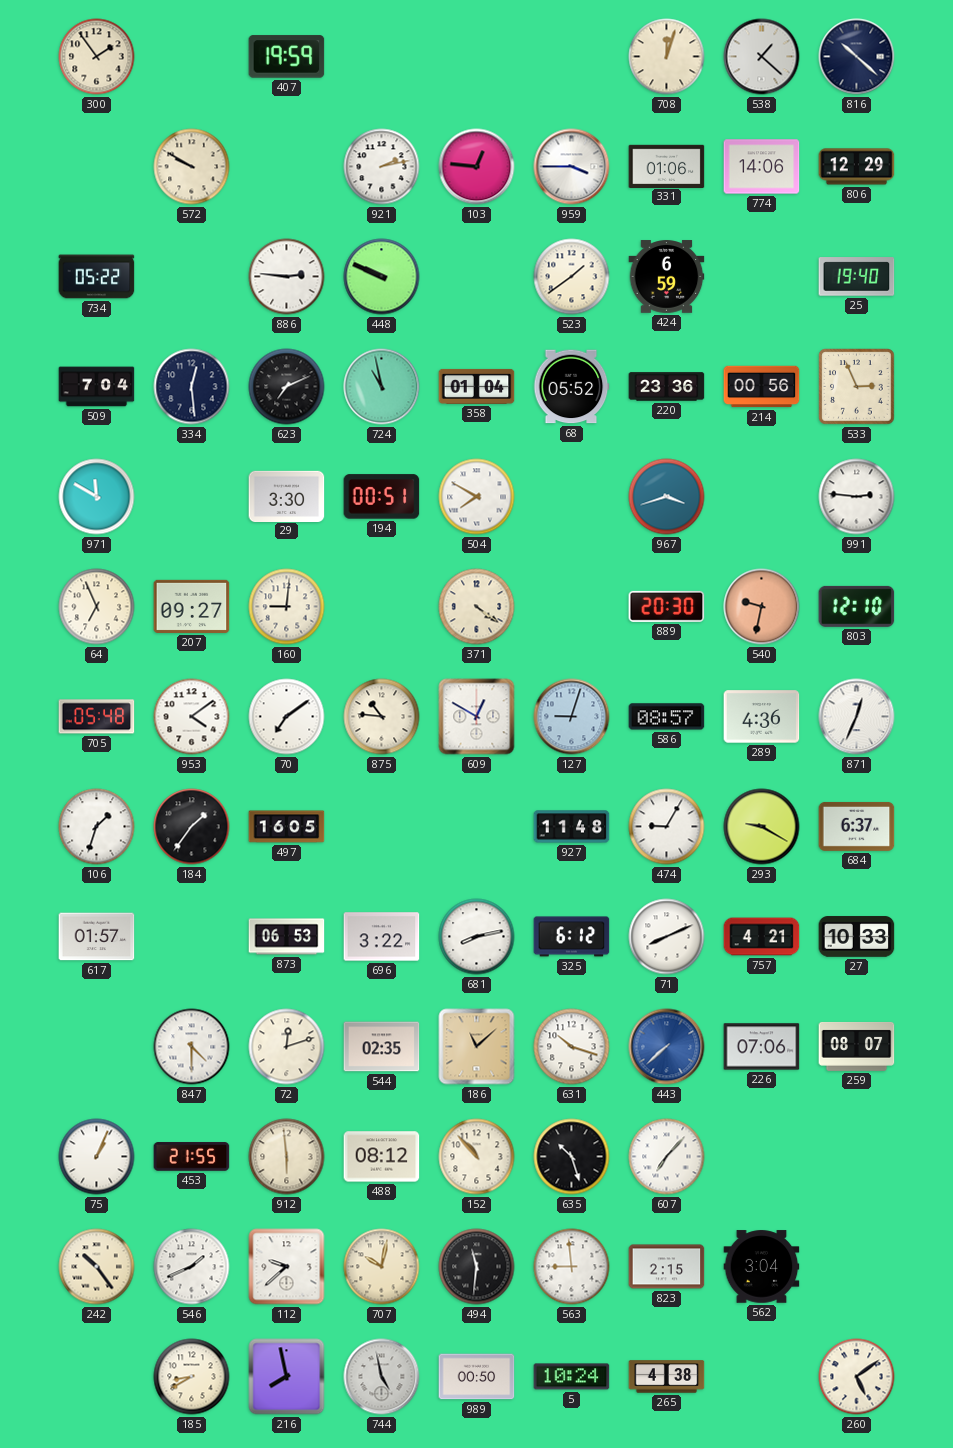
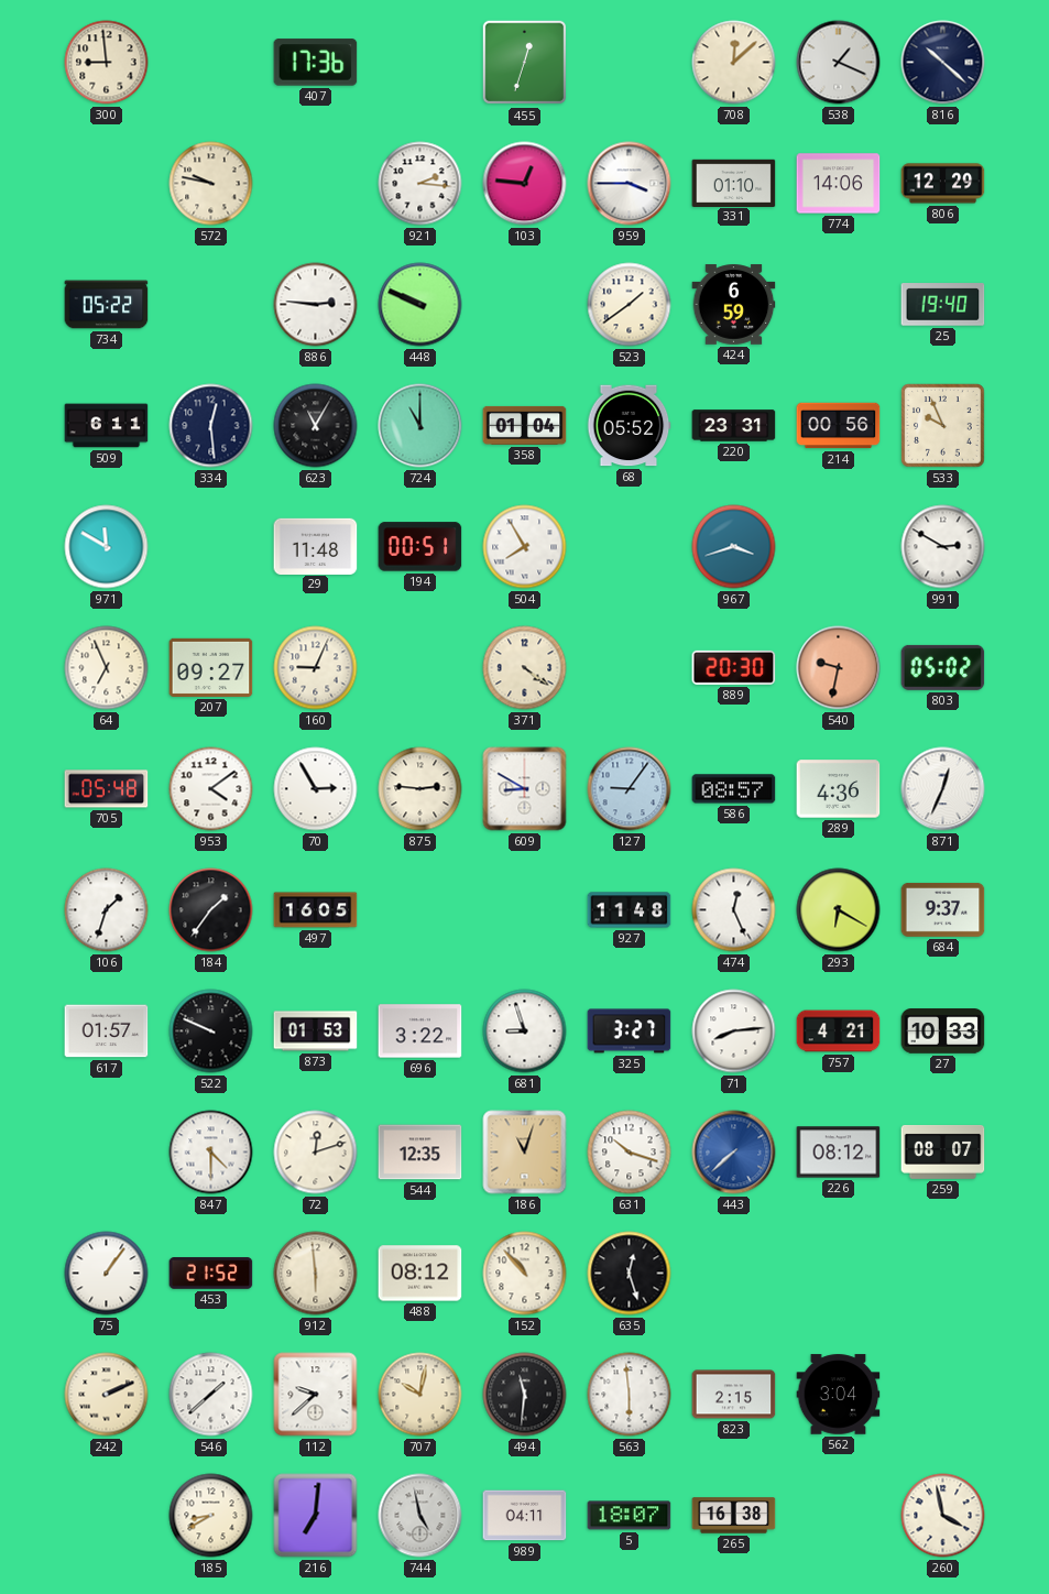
300: 1:54 -> 8:59
407: 19:59 -> 17:36
455: none -> 12:33
708: 12:03 -> 12:08
538: 1:22 -> 1:19
572: 9:50 -> 9:47
921: 2:13 -> 2:16
331: 01:06 -> 01:10
509: 7:04 -> 6:11
623: 7:11 -> 11:05
724: 10:58 -> 11:00
220: 23:36 -> 23:31
533: 2:56 -> 9:56
29: 3:30 -> 11:48
504: 7:50 -> 7:55
991: 2:46 -> 2:50
160: 9:01 -> 9:04
803: 12:10 -> 05:02
70: 7:09 -> 2:55
875: 10:46 -> 2:46
609: 12:50 -> 8:50
127: 9:03 -> 9:06
474: 9:05 -> 12:26
293: 9:20 -> 6:20
684: 6:37 -> 9:37
522: none -> 9:49
873: 06:53 -> 01:53
681: 8:13 -> 8:57
325: 6:12 -> 3:27
71: 8:11 -> 8:14
544: 02:35 -> 12:35
186: 11:08 -> 11:03
226: 07:06 -> 08:12
75: 1:04 -> 1:06
453: 21:55 -> 21:52
635: 10:27 -> 12:27
607: 7:07 -> none
242: 10:24 -> 2:11
546: 1:41 -> 1:38
563: 8:59 -> 5:59
216: 7:58 -> 7:01
989: 00:50 -> 04:11
5: 10:24 -> 18:07
265: 4:38 -> 16:38
260: 5:09 -> 3:58
